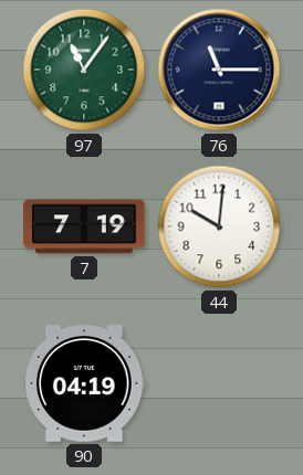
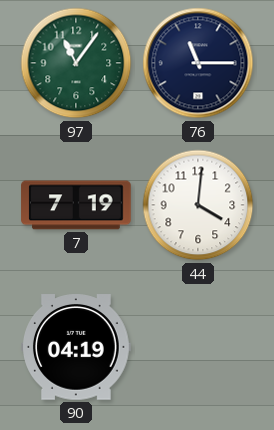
44: 10:01 -> 4:01
